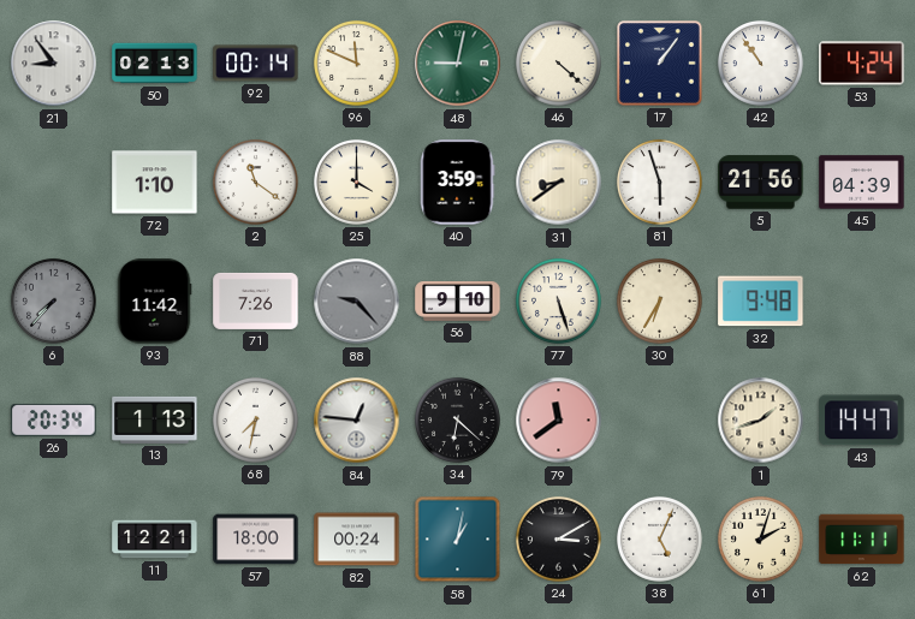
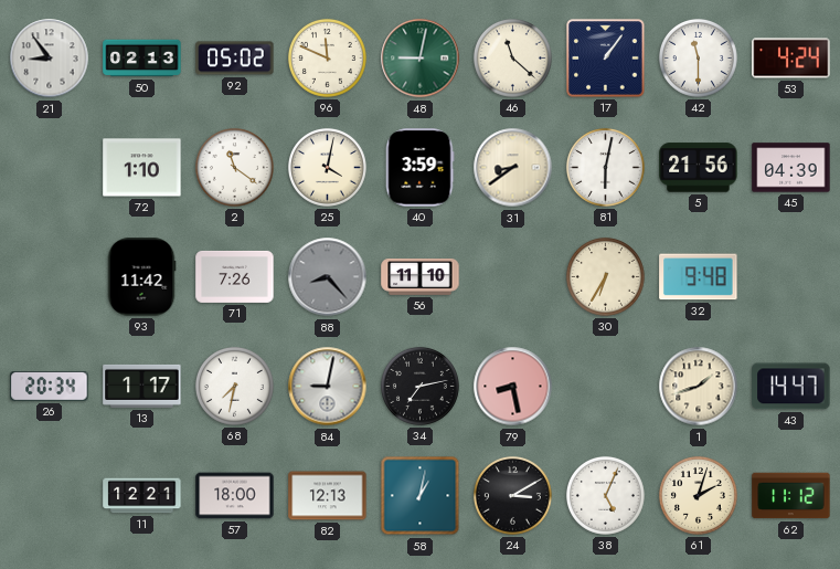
92: 00:14 -> 05:02
46: 4:22 -> 11:22
42: 10:54 -> 11:30
25: 4:00 -> 4:02
81: 5:57 -> 6:02
6: 7:37 -> none
88: 9:23 -> 8:23
56: 9:10 -> 11:10
77: 5:27 -> none
13: 1:13 -> 1:17
84: 12:46 -> 9:02
34: 6:22 -> 7:13
79: 11:39 -> 8:28
82: 00:24 -> 12:13
62: 11:11 -> 11:12
